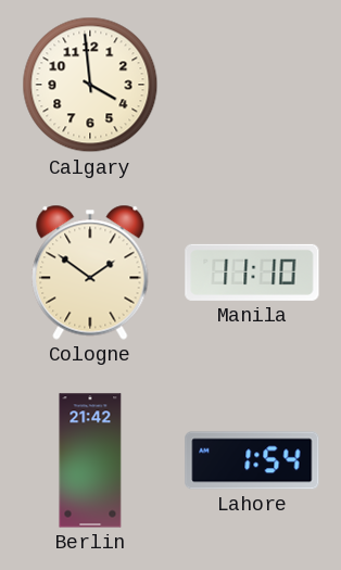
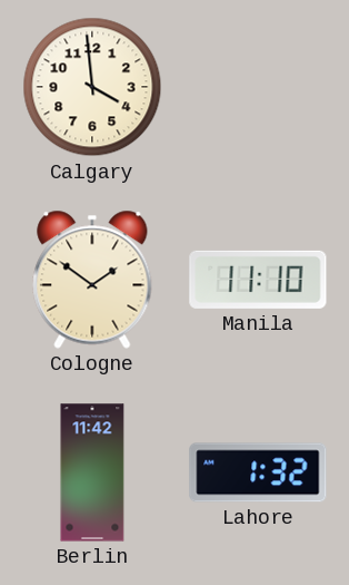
Berlin: 21:42 -> 11:42
Lahore: 1:54 -> 1:32
